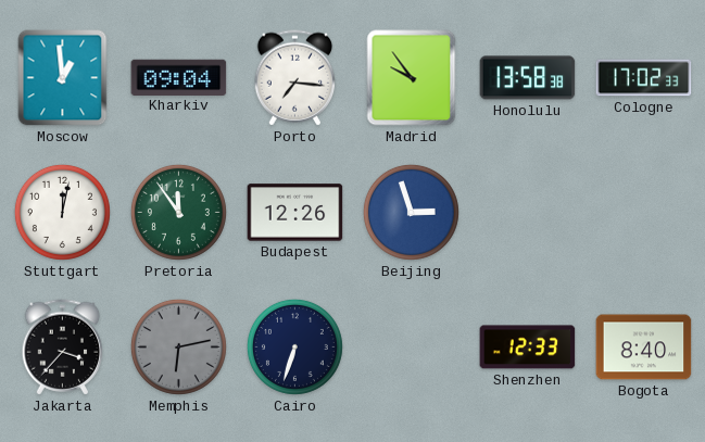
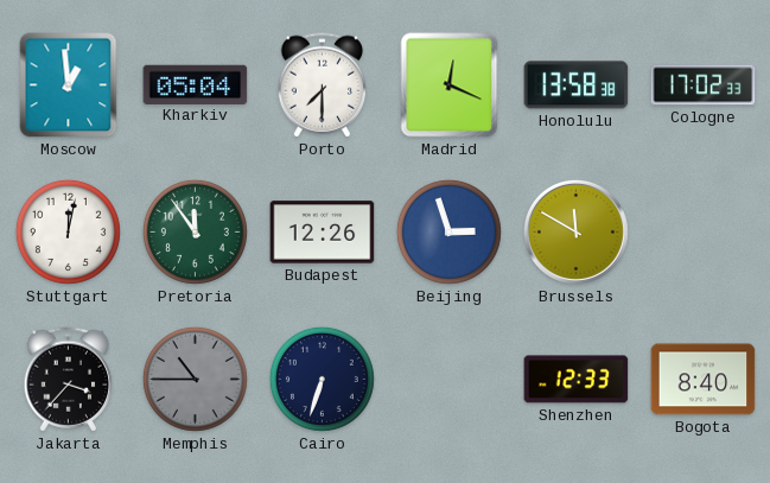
Kharkiv: 09:04 -> 05:04
Porto: 7:16 -> 7:30
Madrid: 9:54 -> 12:19
Brussels: none -> 11:50
Memphis: 6:13 -> 10:45
